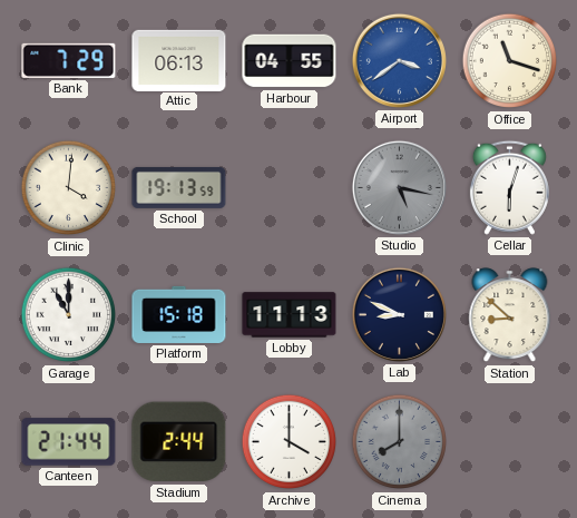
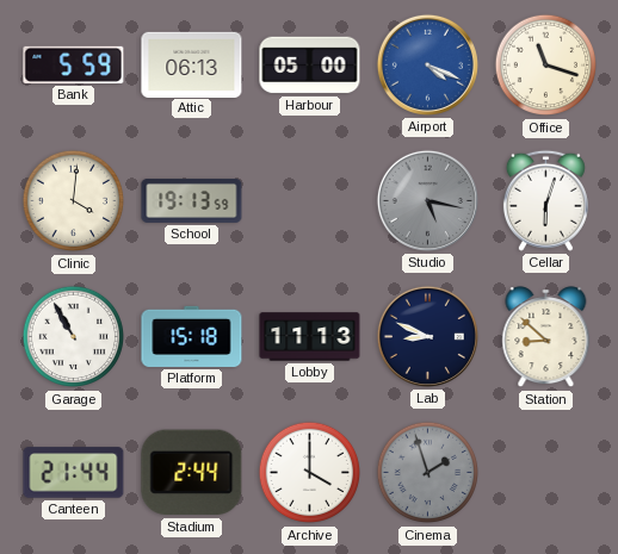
Bank: 7:29 -> 5:59
Harbour: 04:55 -> 05:00
Airport: 3:39 -> 4:19
Garage: 11:00 -> 10:55
Cinema: 8:00 -> 1:57
